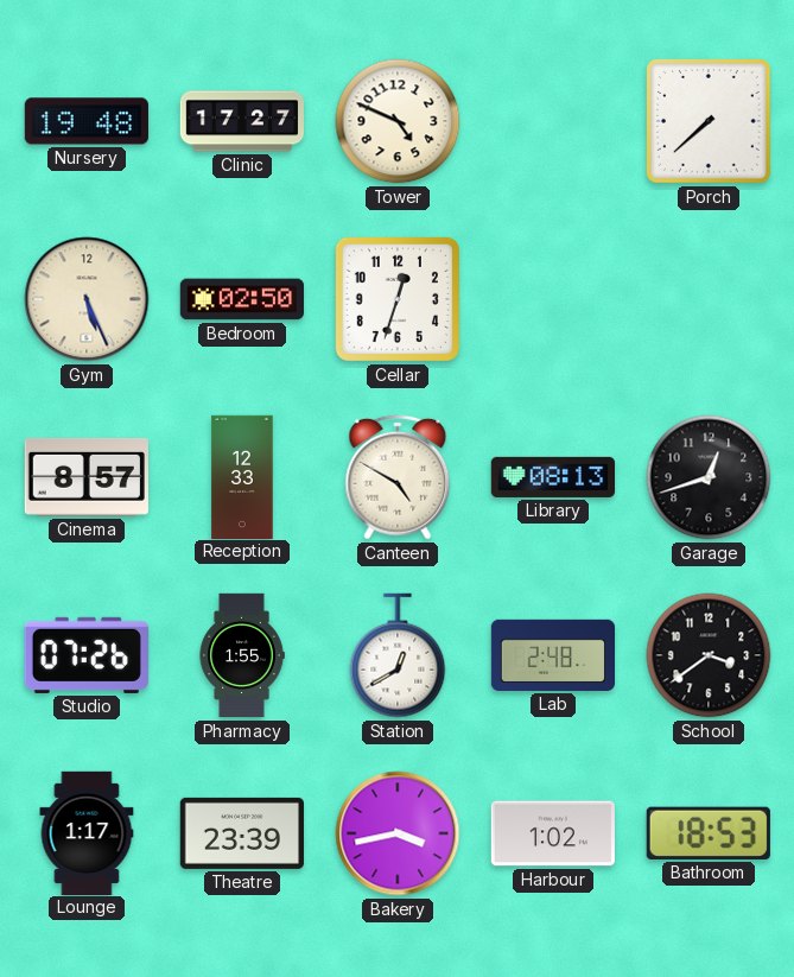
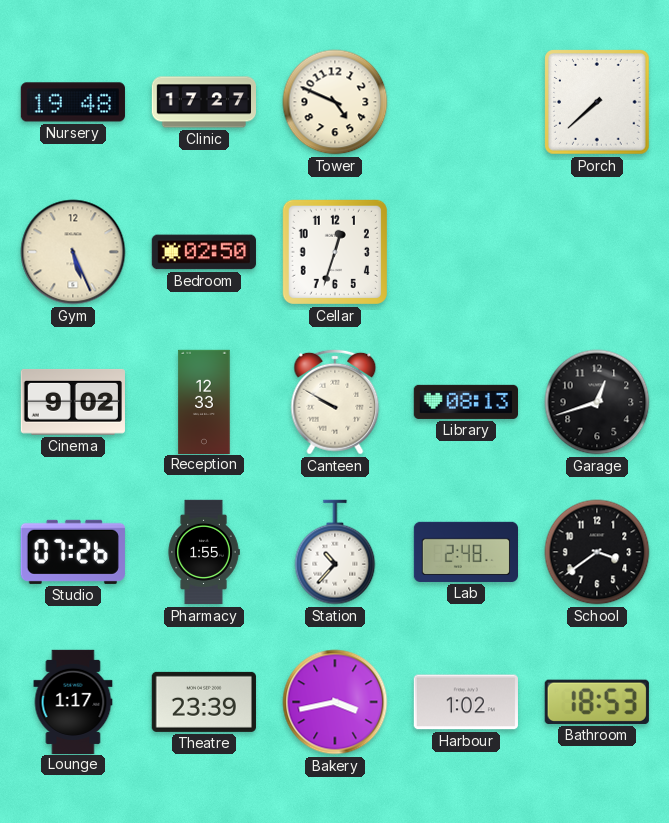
Cinema: 8:57 -> 9:02
Canteen: 4:50 -> 9:50
Station: 12:40 -> 10:37
